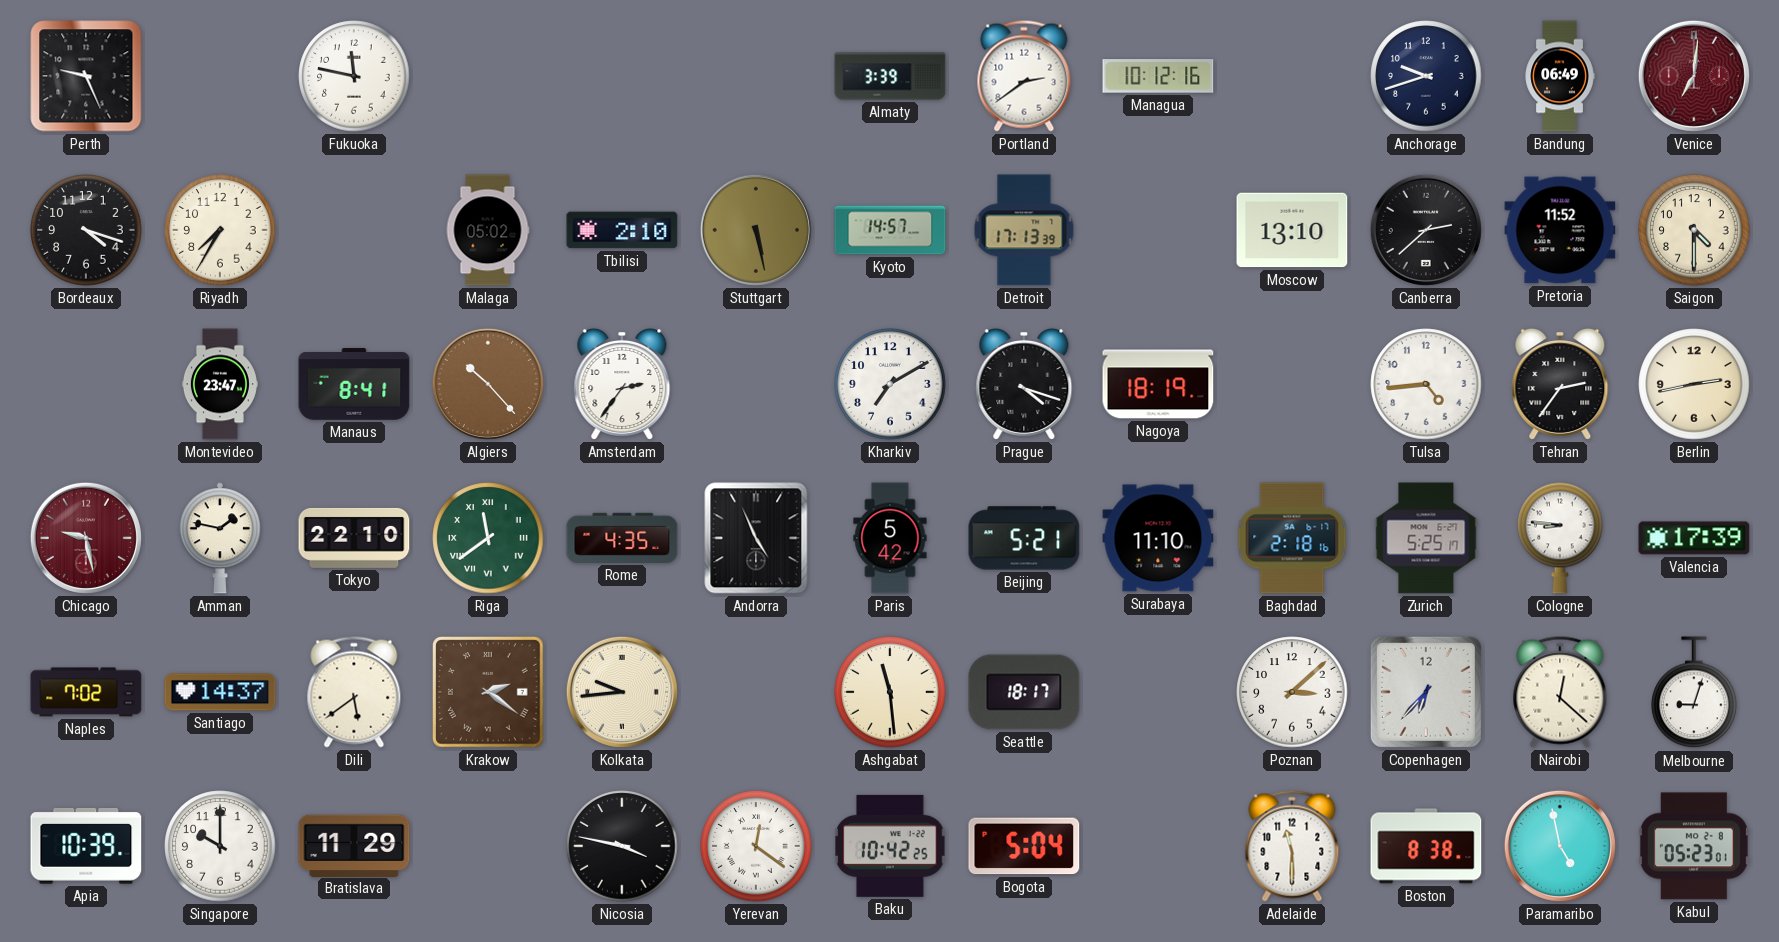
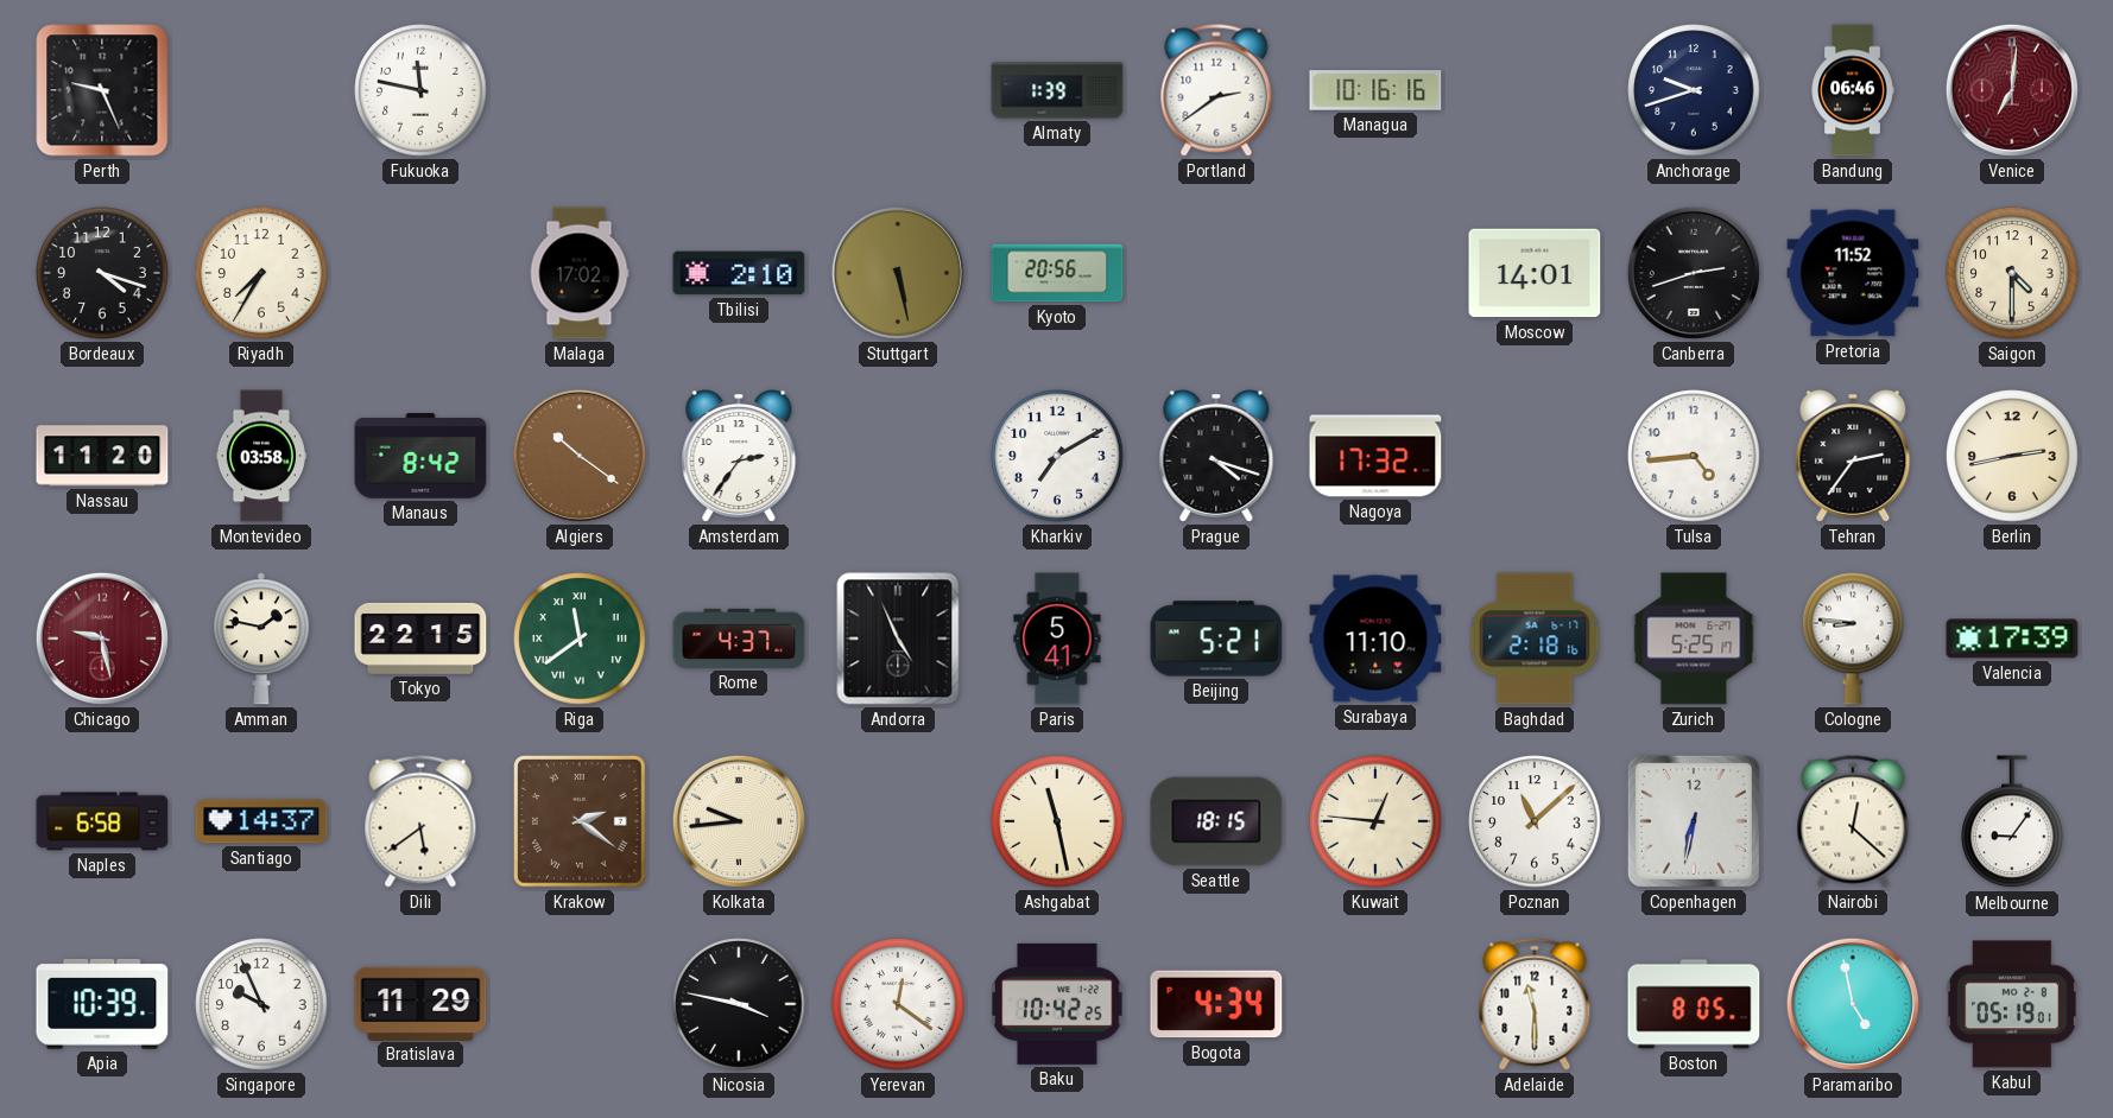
Almaty: 3:39 -> 1:39
Managua: 10:12 -> 10:16
Bandung: 06:49 -> 06:46
Malaga: 05:02 -> 17:02
Kyoto: 14:57 -> 20:56
Detroit: 17:13 -> none
Moscow: 13:10 -> 14:01
Canberra: 2:38 -> 2:42
Nassau: none -> 11:20
Montevideo: 23:47 -> 03:58
Manaus: 8:41 -> 8:42
Algiers: 10:23 -> 10:21
Nagoya: 18:19 -> 17:32
Tokyo: 22:10 -> 22:15
Rome: 4:35 -> 4:37
Paris: 5:42 -> 5:41
Naples: 7:02 -> 6:58
Ashgabat: 11:29 -> 11:28
Seattle: 18:17 -> 18:15
Kuwait: none -> 12:46
Poznan: 3:08 -> 11:08
Copenhagen: 6:37 -> 6:32
Melbourne: 9:03 -> 9:06
Singapore: 10:00 -> 9:56
Bogota: 5:04 -> 4:34
Boston: 8:38 -> 8:05
Kabul: 05:23 -> 05:19
